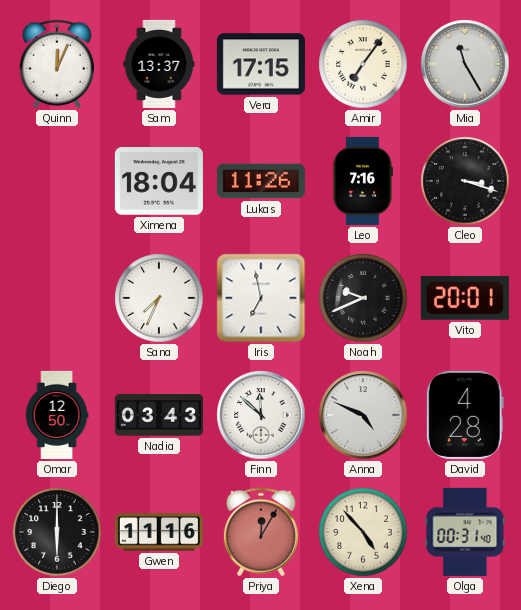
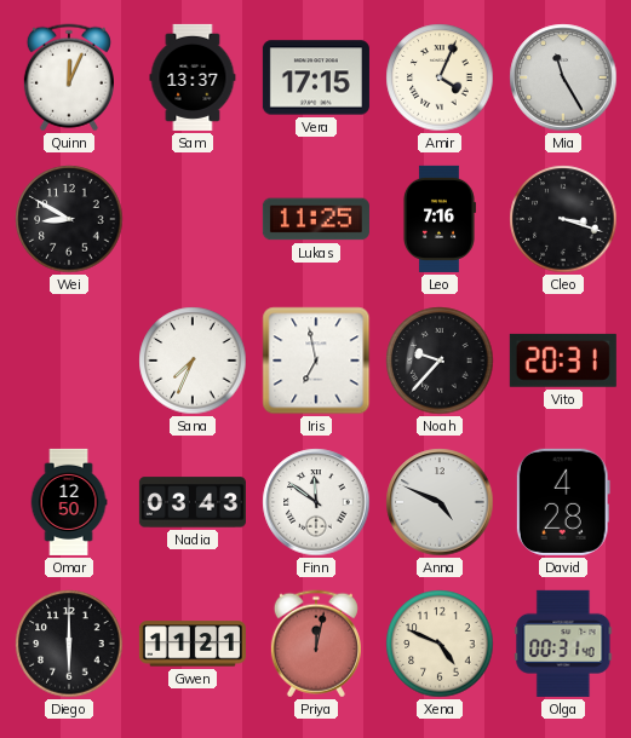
Amir: 7:06 -> 4:04
Wei: none -> 8:50
Ximena: 18:04 -> none
Lukas: 11:26 -> 11:25
Noah: 9:41 -> 9:37
Vito: 20:01 -> 20:31
Finn: 11:52 -> 11:51
Gwen: 11:16 -> 11:21
Priya: 12:05 -> 12:02
Xena: 4:53 -> 4:49
